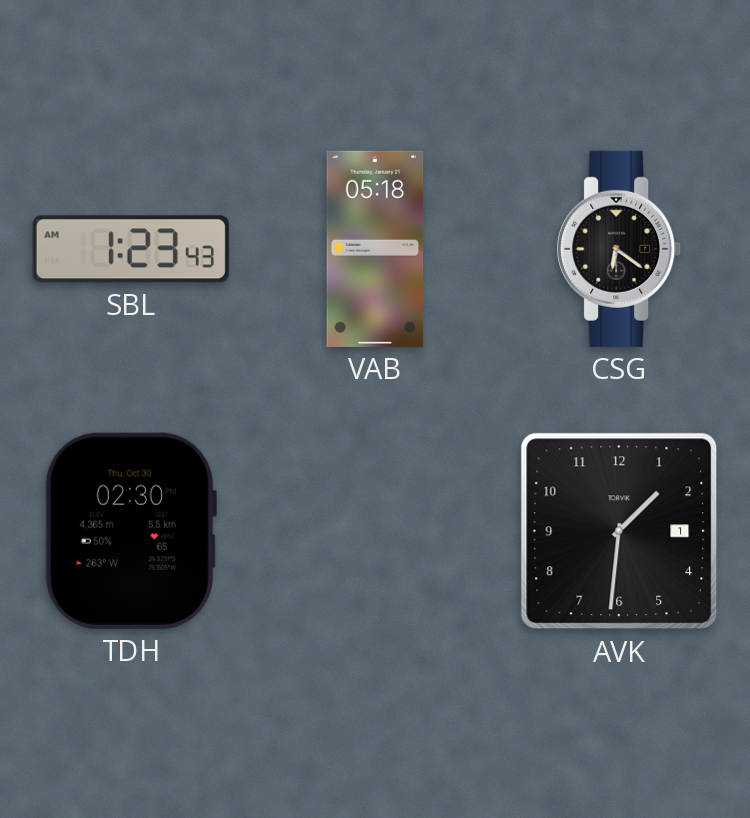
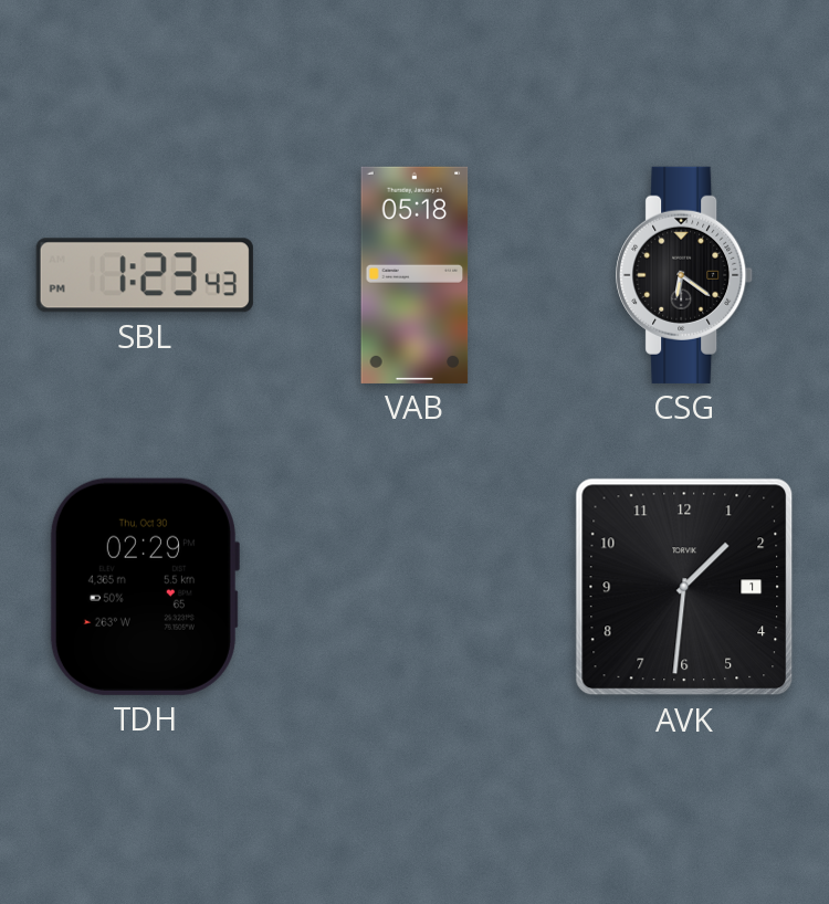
SBL: 1:23:43 AM -> 1:23:43 PM
TDH: 02:30 -> 02:29
